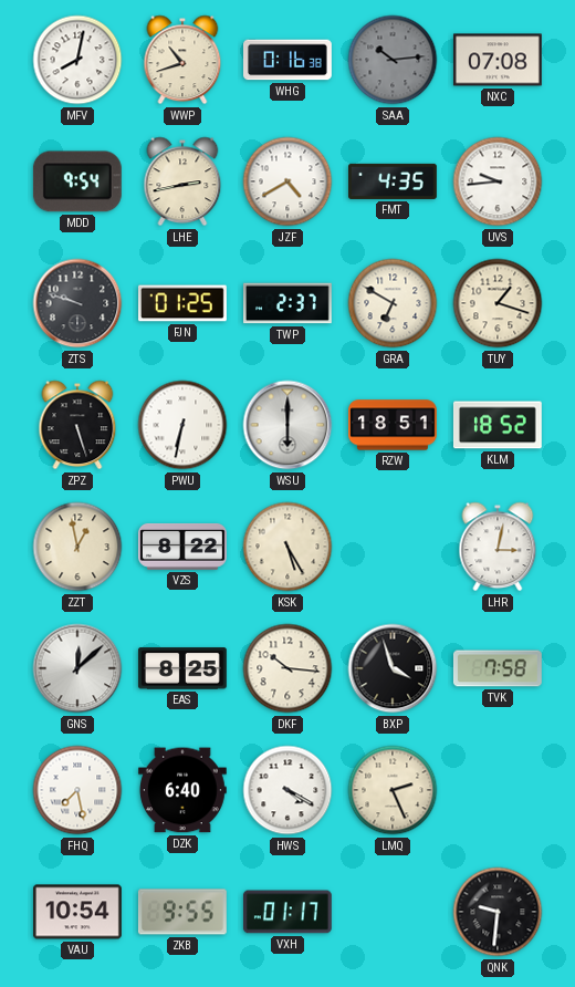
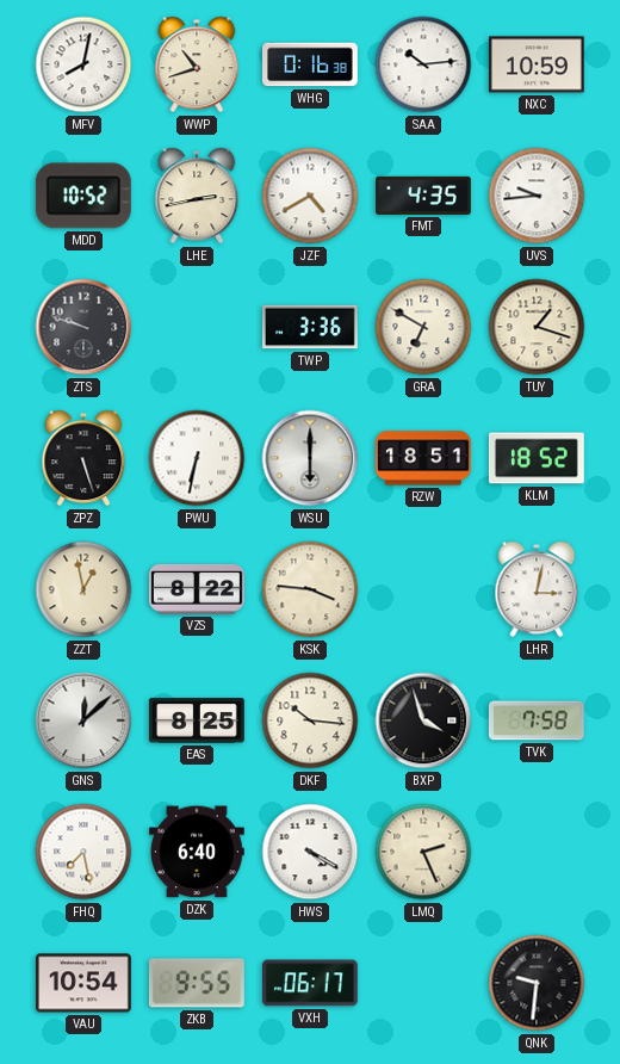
SAA dial: grey -> white
NXC: 07:08 -> 10:59
MDD: 9:54 -> 10:52
FJN: 01:25 -> none
TWP: 2:37 -> 3:36
KSK: 5:25 -> 3:46
VXH: 01:17 -> 06:17
